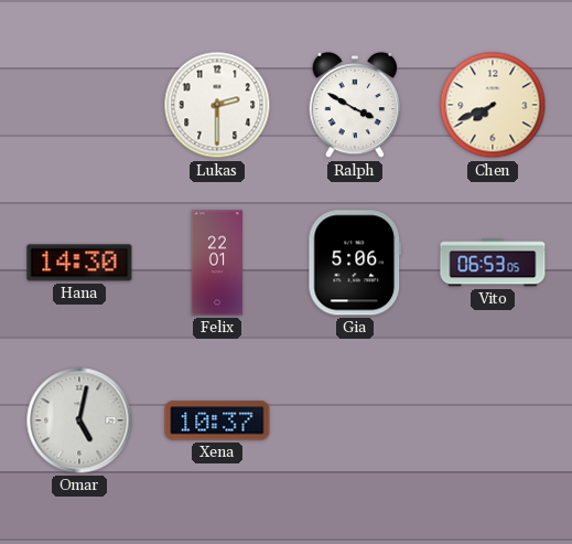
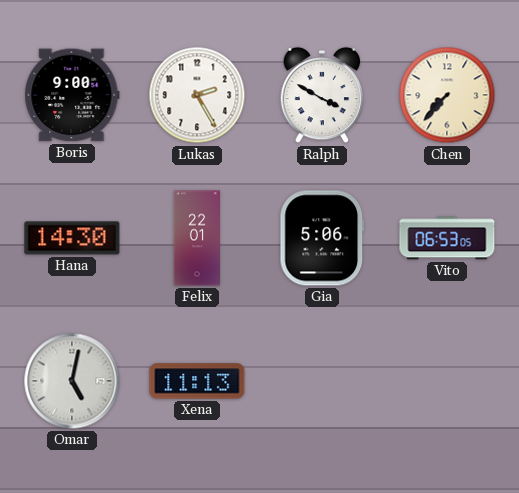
Boris: none -> 9:00
Lukas: 2:30 -> 2:25
Chen: 7:41 -> 7:37
Xena: 10:37 -> 11:13
